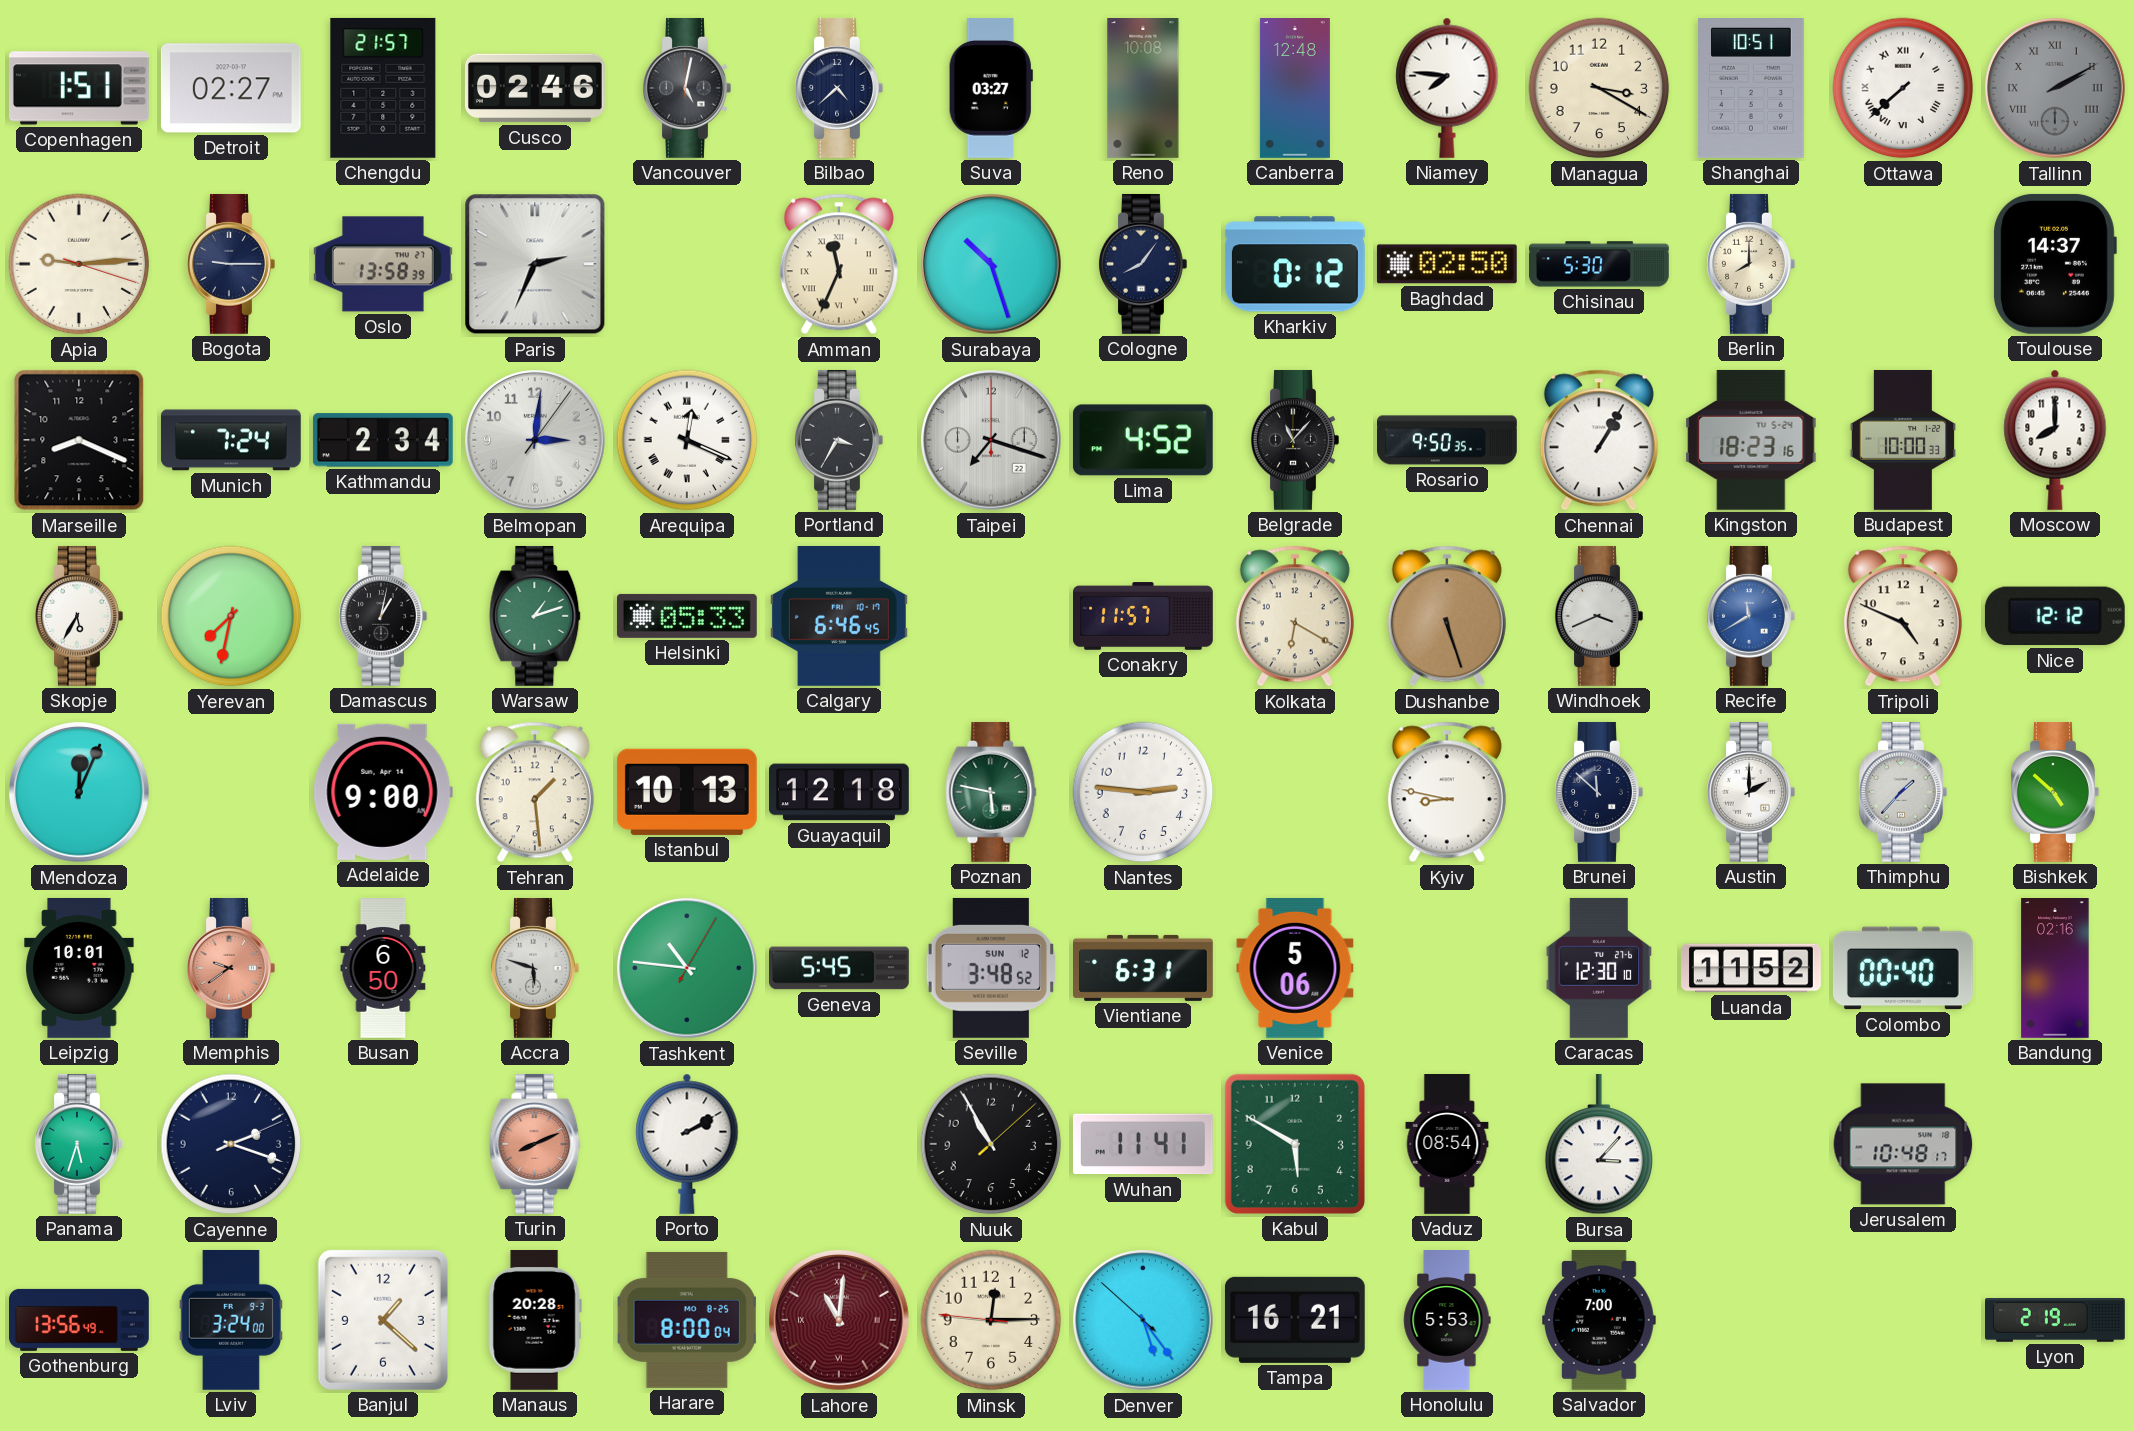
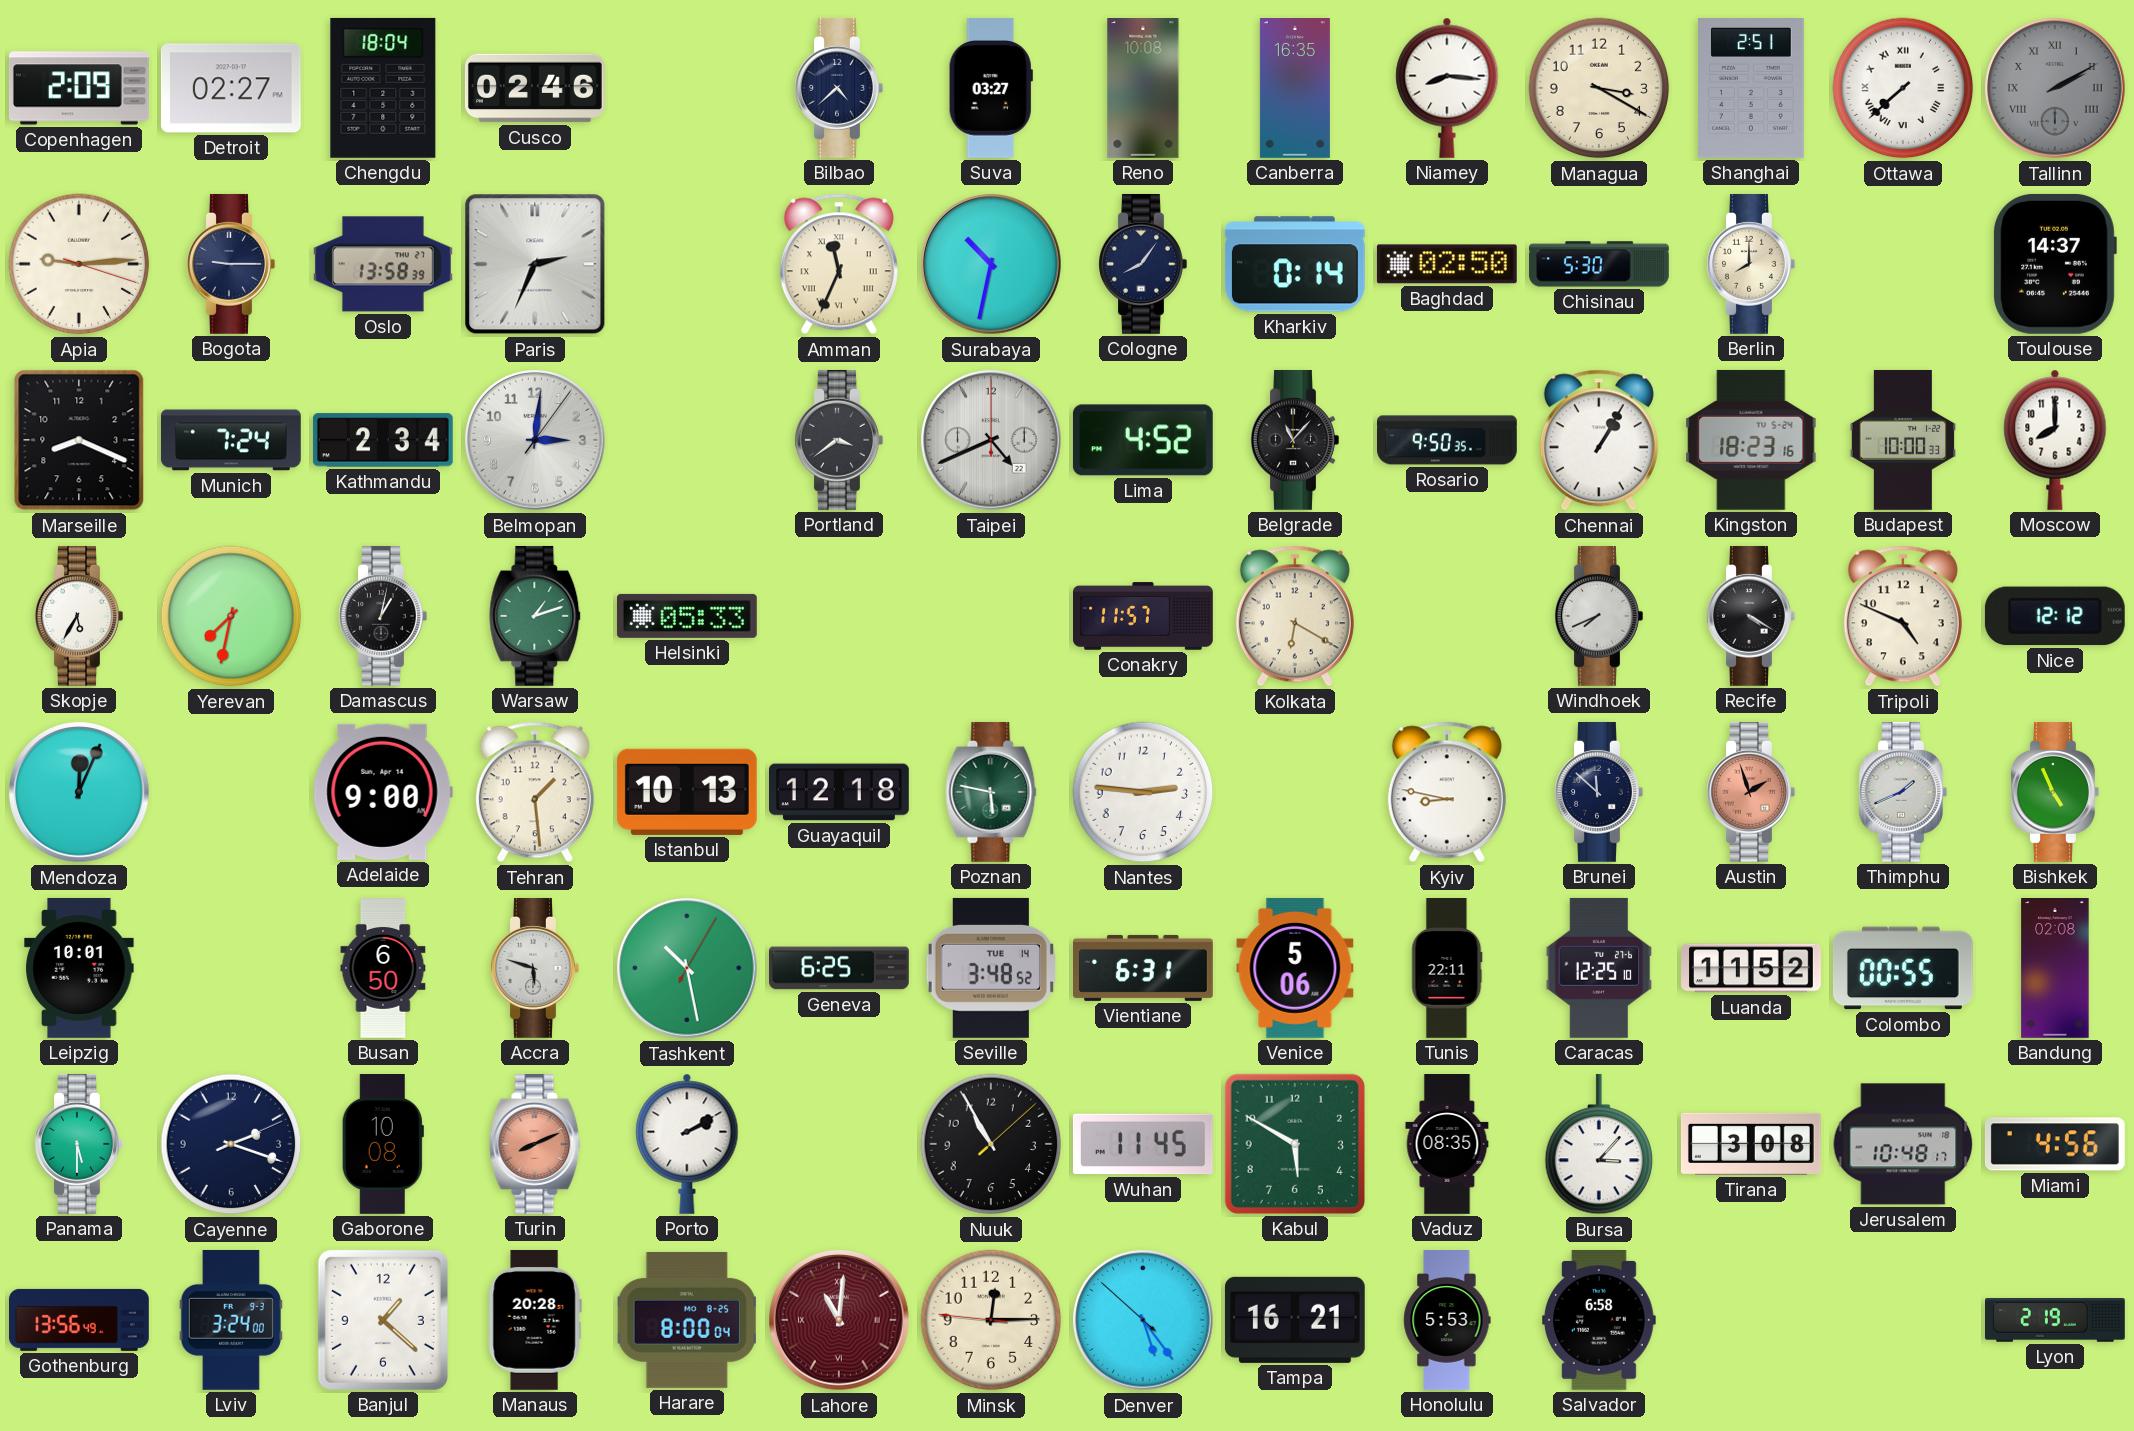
Copenhagen: 1:51 -> 2:09
Chengdu: 21:57 -> 18:04
Vancouver: 5:02 -> none
Canberra: 12:48 -> 16:35
Niamey: 7:46 -> 8:16
Shanghai: 10:51 -> 2:51
Surabaya: 10:27 -> 10:32
Kharkiv: 0:12 -> 0:14
Arequipa: 12:19 -> none
Portland: 3:35 -> 3:39
Taipei: 7:18 -> 4:41
Calgary: 6:46 -> none
Dushanbe: 5:27 -> none
Windhoek: 3:41 -> 7:41
Recife: 11:40 -> 4:20
Recife dial: blue -> black
Austin: 2:00 -> 1:57
Austin dial: white -> salmon
Thimphu: 1:37 -> 1:41
Bishkek: 4:52 -> 4:56
Memphis: 9:39 -> none
Tashkent: 10:46 -> 10:28
Geneva: 5:45 -> 6:25
Seville date: SUN 12 -> TUE 14
Tunis: none -> 22:11
Caracas: 12:30 -> 12:25
Colombo: 00:40 -> 00:55
Bandung: 02:16 -> 02:08
Panama: 5:33 -> 5:30
Gaborone: none -> 10:08
Wuhan: 11:41 -> 11:45
Vaduz: 08:54 -> 08:35
Tirana: none -> 3:08
Miami: none -> 4:56
Salvador: 7:00 -> 6:58
